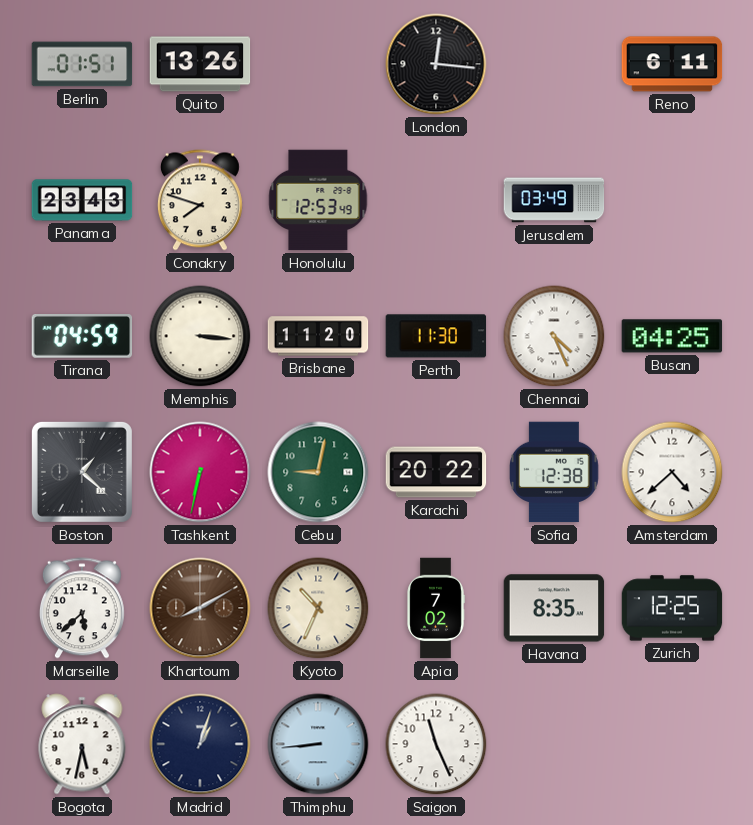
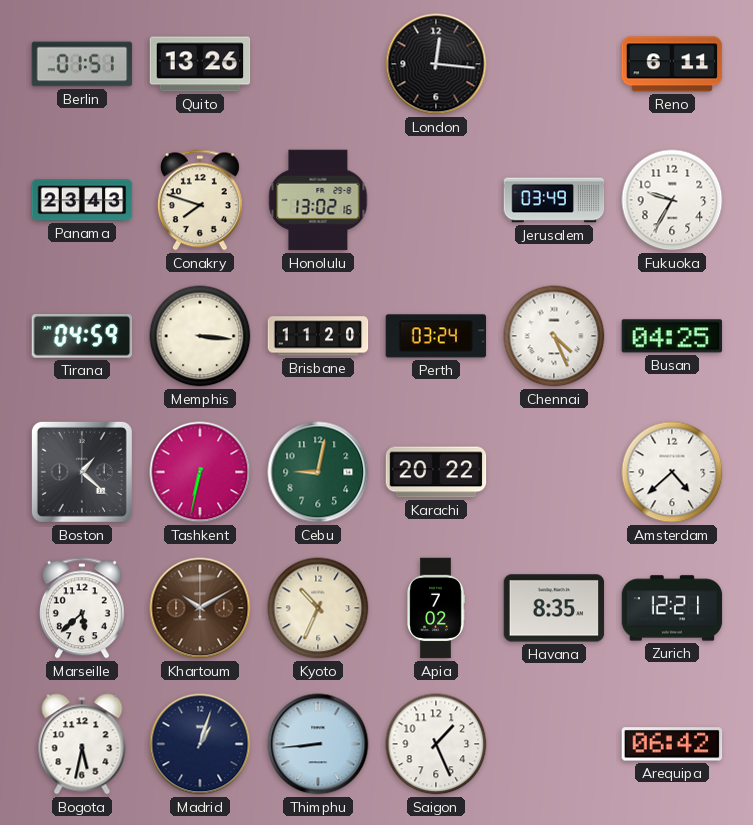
Honolulu: 12:53 -> 13:02
Fukuoka: none -> 9:35
Perth: 11:30 -> 03:24
Sofia: 12:38 -> none
Khartoum: 8:10 -> 10:10
Zurich: 12:25 -> 12:21
Saigon: 11:26 -> 1:26
Arequipa: none -> 06:42
